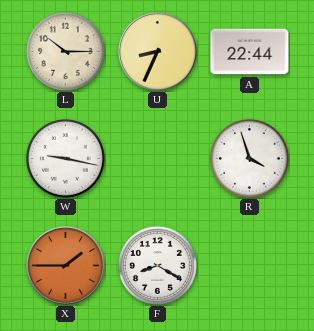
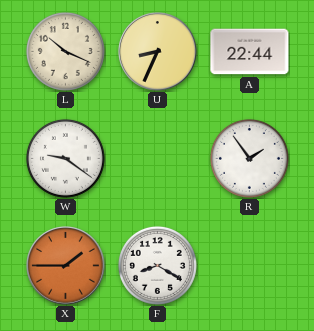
L: 10:15 -> 10:19
W: 9:17 -> 9:21
R: 3:57 -> 1:54
